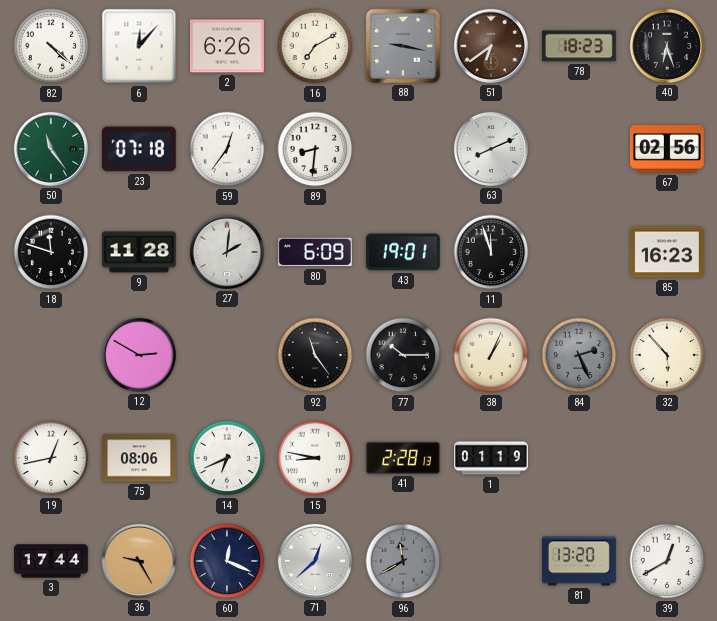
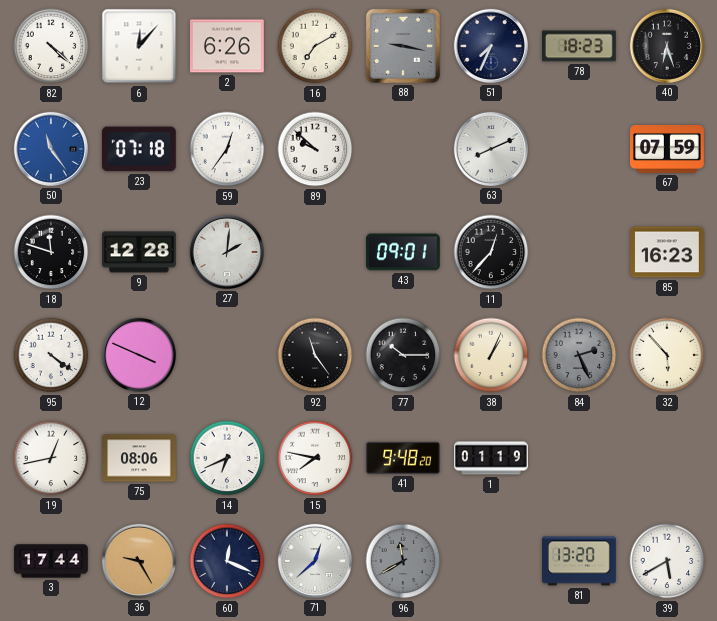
51: 6:39 -> 7:34
51 dial: brown -> navy
50 dial: green -> blue
89: 8:31 -> 9:52
67: 02:56 -> 07:59
9: 11:28 -> 12:28
80: 6:09 -> none
43: 19:01 -> 09:01
11: 11:57 -> 12:37
95: none -> 4:21
12: 2:50 -> 3:49
15: 8:47 -> 7:47
41: 2:28 -> 9:48
39: 12:40 -> 5:40
